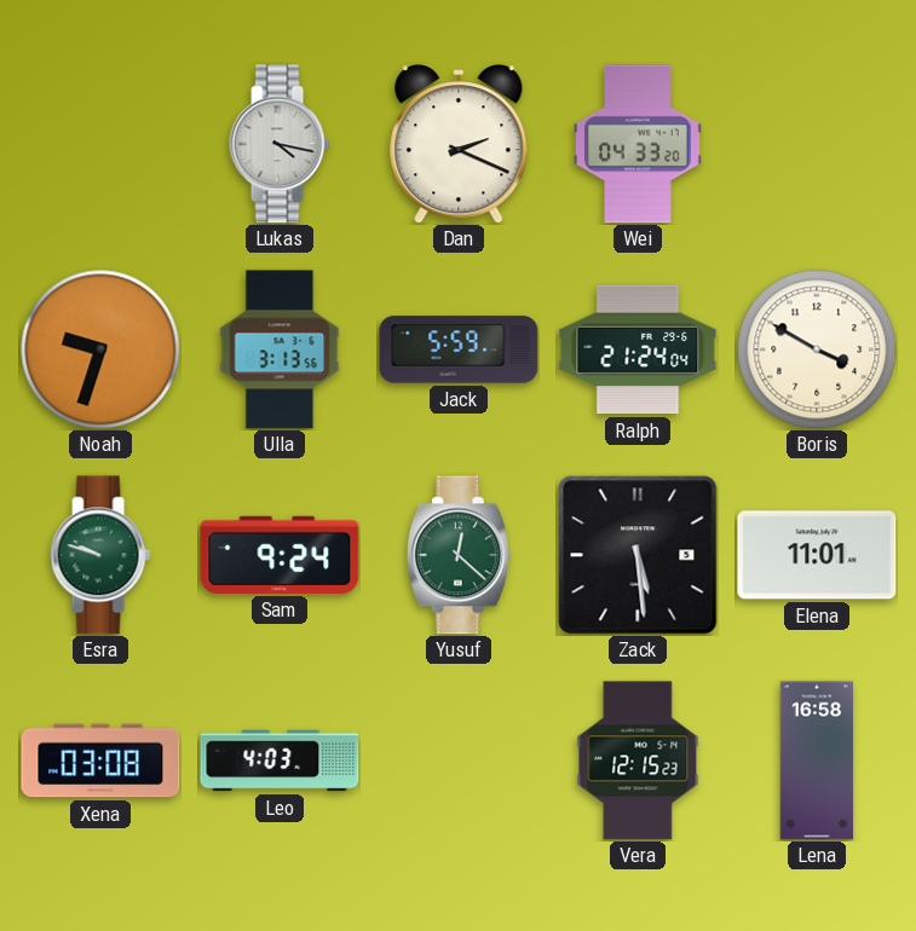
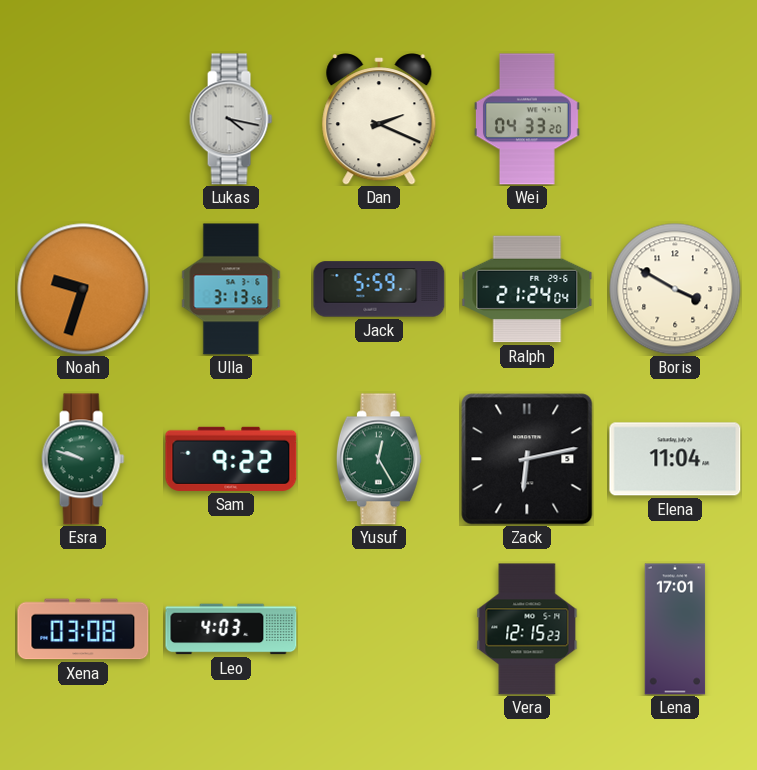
Sam: 9:24 -> 9:22
Yusuf: 12:22 -> 12:25
Zack: 5:29 -> 6:13
Elena: 11:01 -> 11:04
Lena: 16:58 -> 17:01
